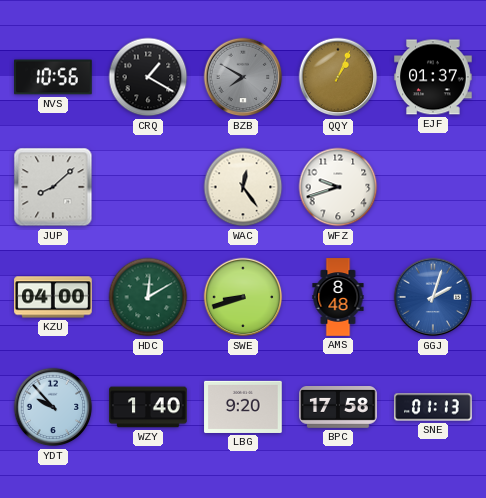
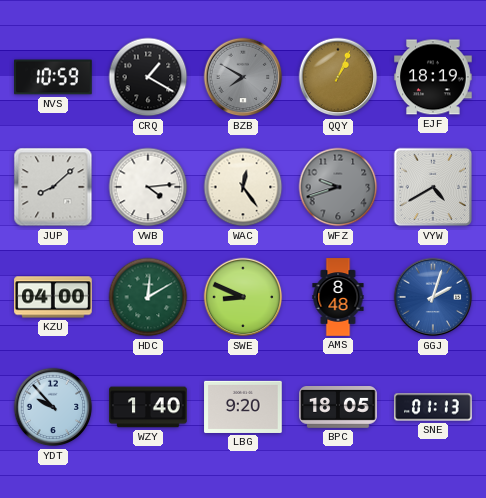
NVS: 10:56 -> 10:59
EJF: 01:37 -> 18:19
VWB: none -> 4:14
WFZ dial: white -> grey
VYW: none -> 4:40
SWE: 8:42 -> 8:49
BPC: 17:58 -> 18:05
